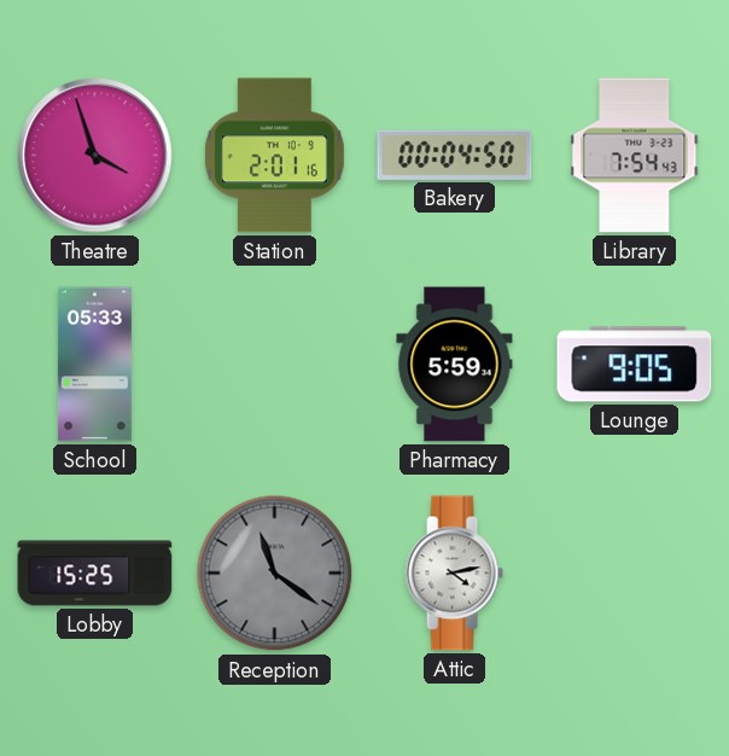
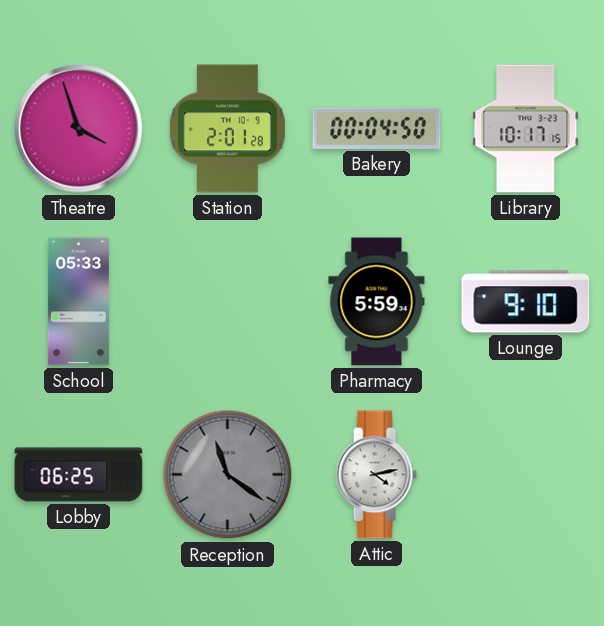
Station: 2:01:16 -> 2:01:28
Library: 7:54 -> 10:17
Lounge: 9:05 -> 9:10
Lobby: 15:25 -> 06:25
